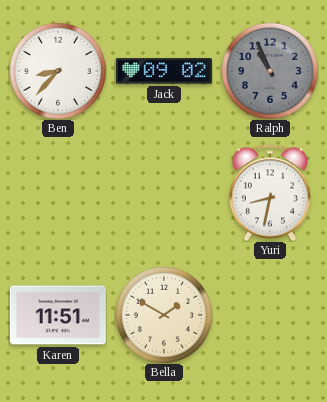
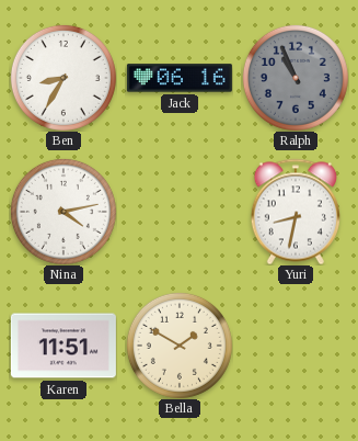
Ben: 8:37 -> 8:35
Jack: 09:02 -> 06:16
Nina: none -> 4:13
